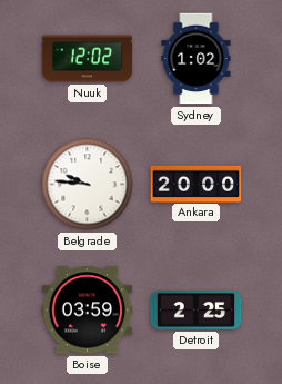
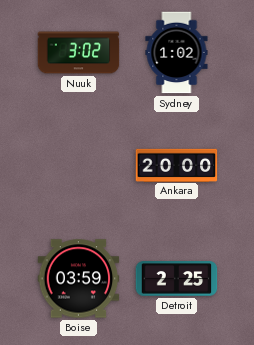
Nuuk: 12:02 -> 3:02
Belgrade: 9:46 -> none
